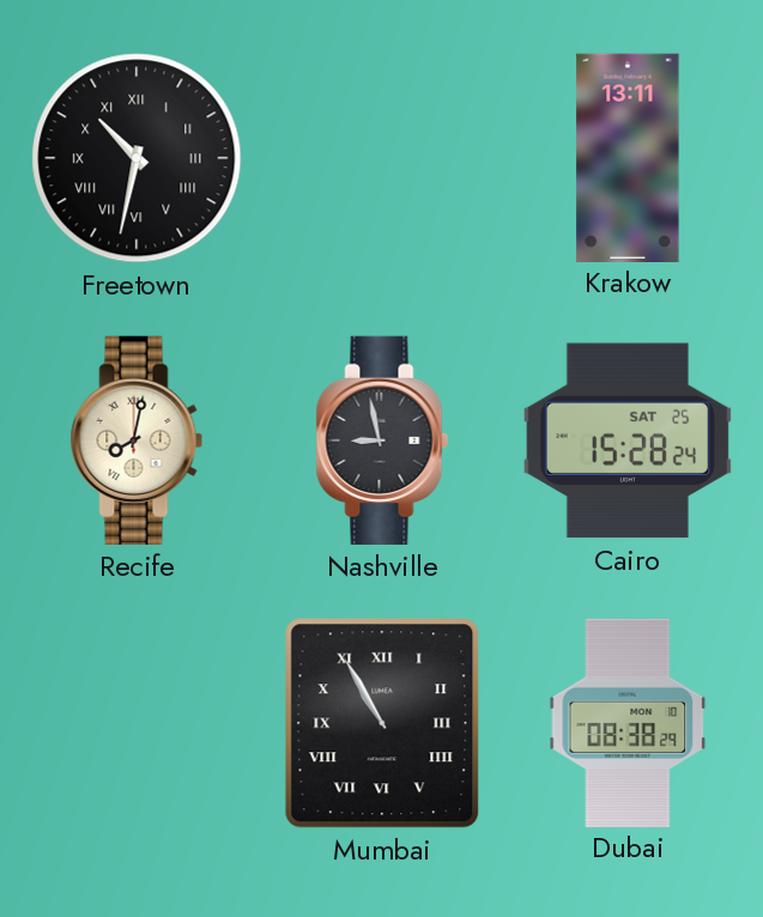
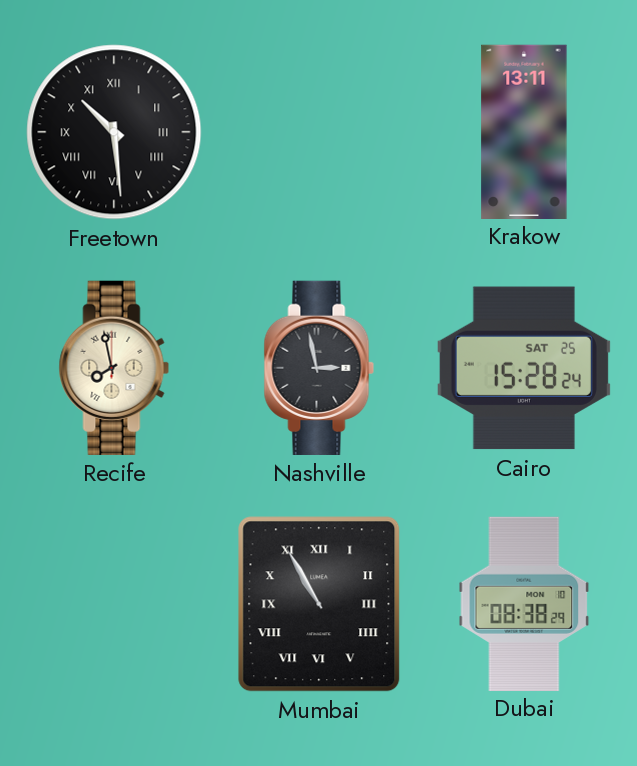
Freetown: 10:32 -> 10:29
Recife: 8:02 -> 7:58
Nashville: 8:58 -> 2:58
